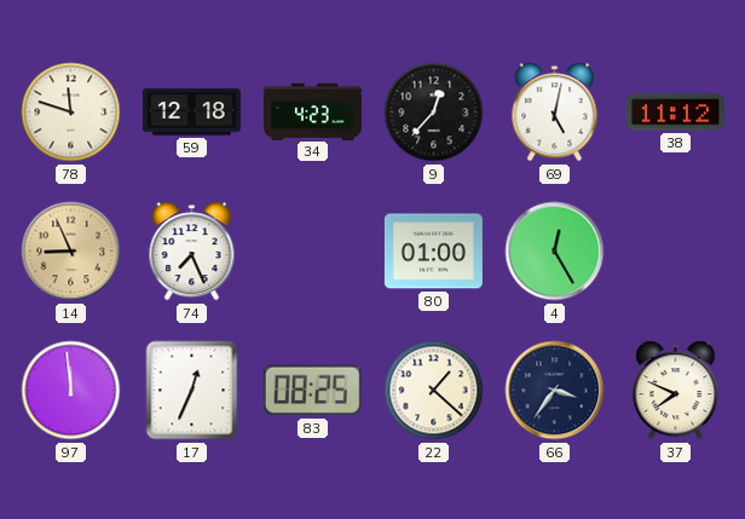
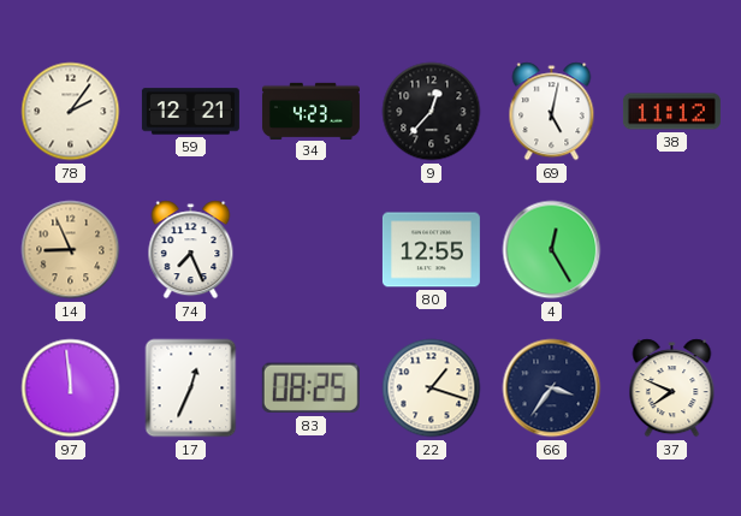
78: 11:48 -> 2:06
59: 12:18 -> 12:21
80: 01:00 -> 12:55
22: 1:22 -> 1:18
